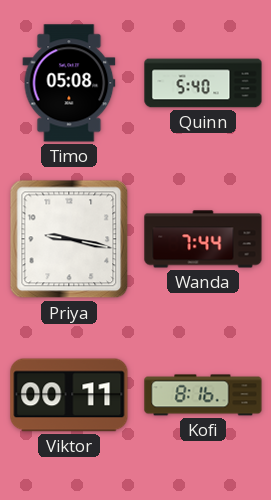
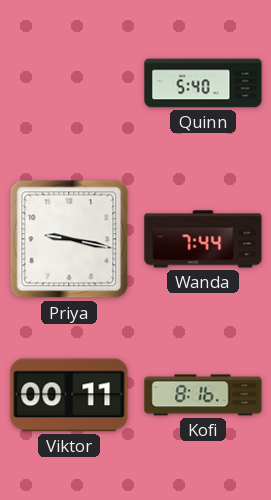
Timo: 05:08 -> none
